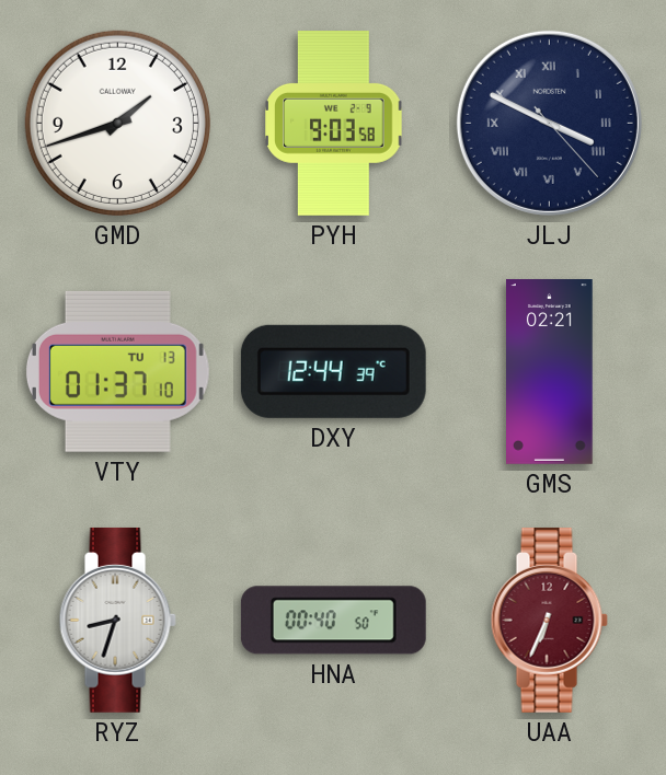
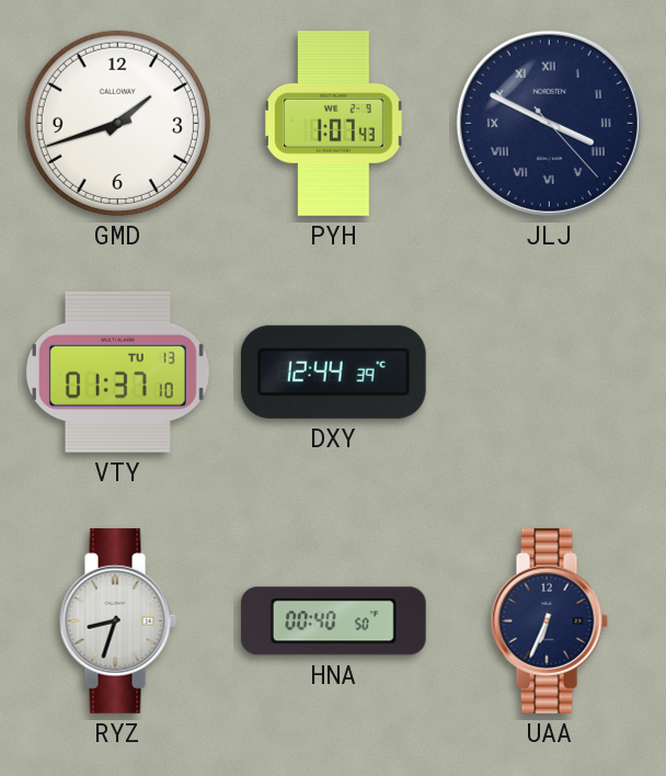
PYH: 9:03 -> 1:07
GMS: 02:21 -> none
UAA dial: burgundy -> navy
